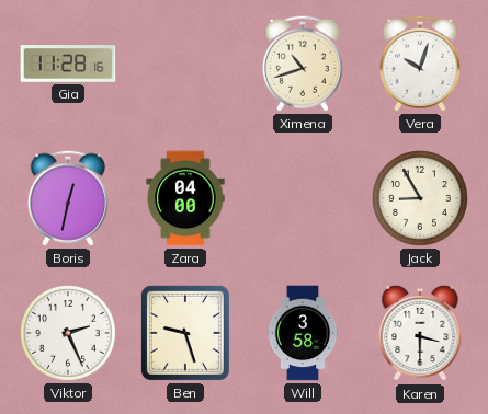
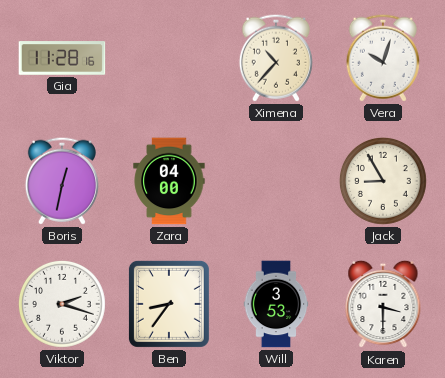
Ximena: 10:42 -> 10:37
Viktor: 2:26 -> 2:18
Ben: 9:27 -> 8:36
Will: 3:58 -> 3:53
